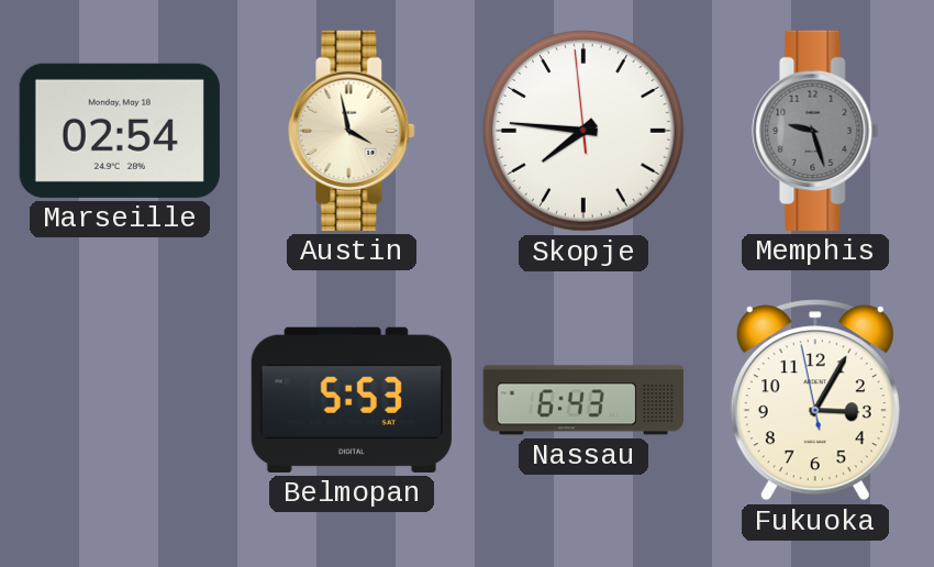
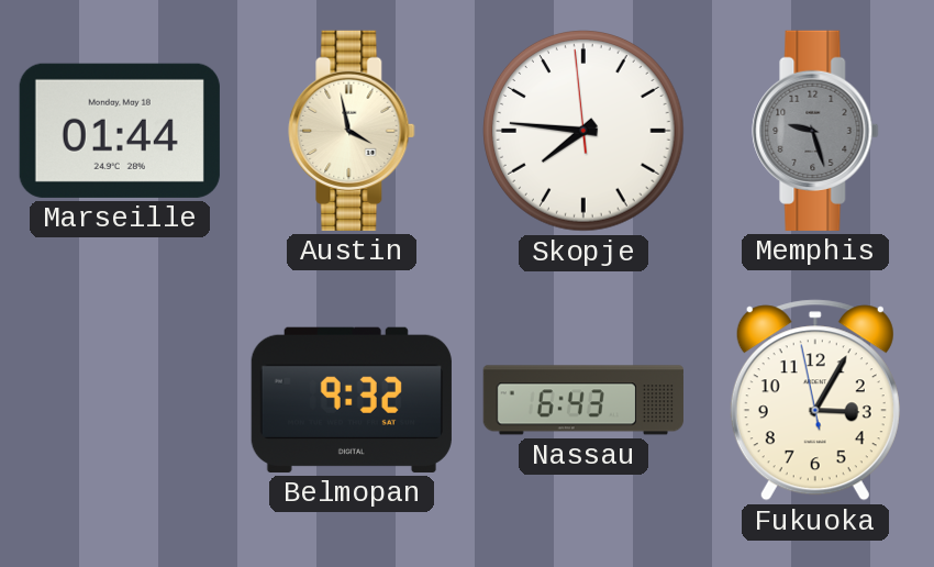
Marseille: 02:54 -> 01:44
Belmopan: 5:53 -> 9:32
